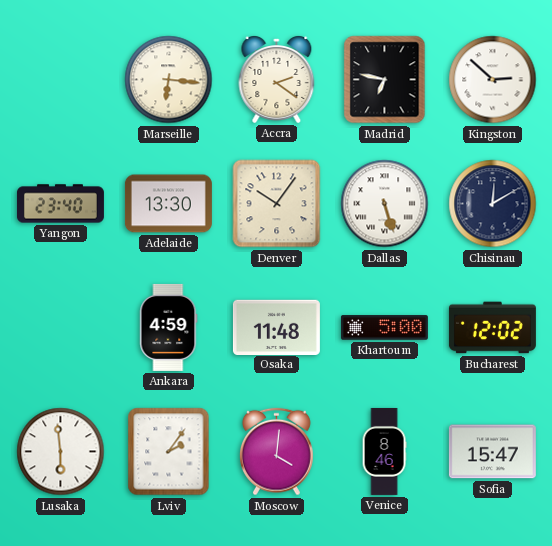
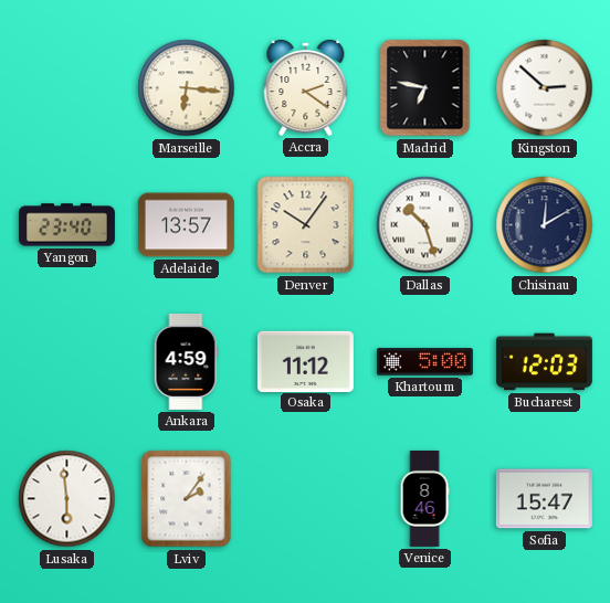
Adelaide: 13:30 -> 13:57
Dallas: 5:27 -> 10:27
Osaka: 11:48 -> 11:12
Bucharest: 12:02 -> 12:03
Moscow: 4:01 -> none
